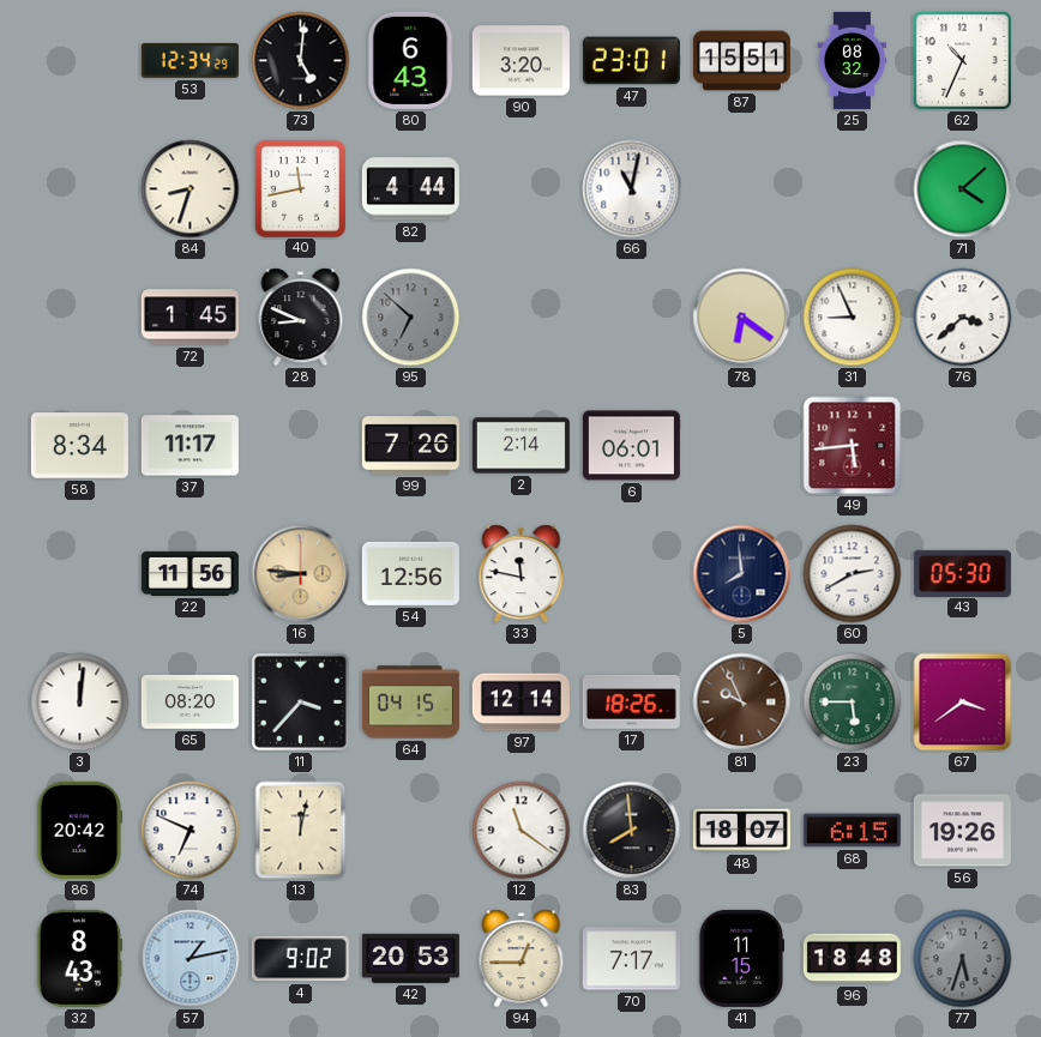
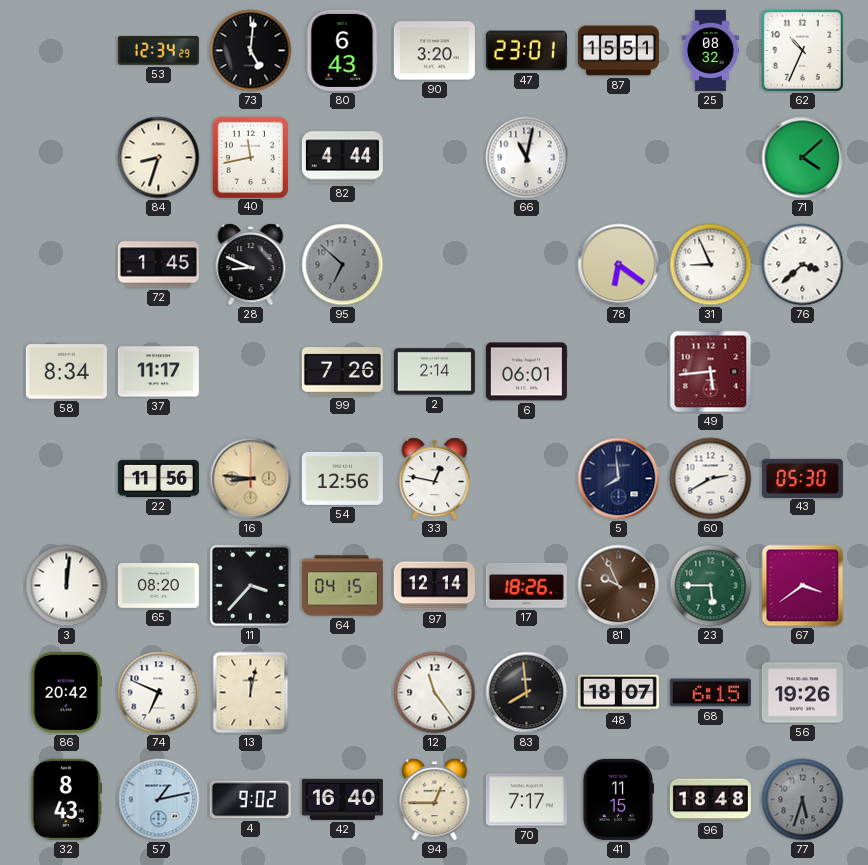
33: 11:47 -> 12:47
12: 11:21 -> 11:24
42: 20:53 -> 16:40
